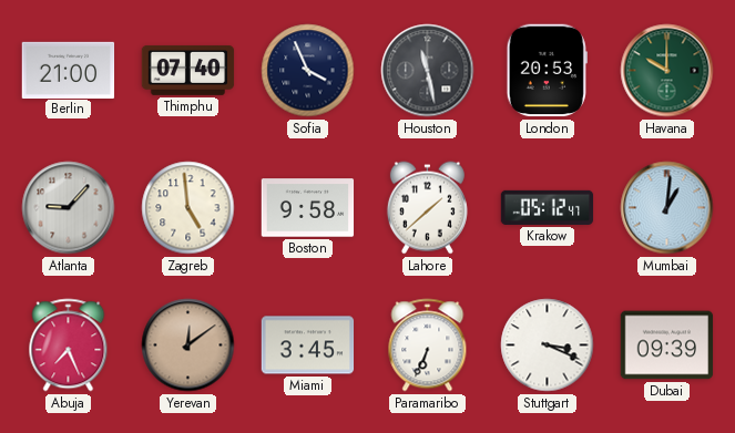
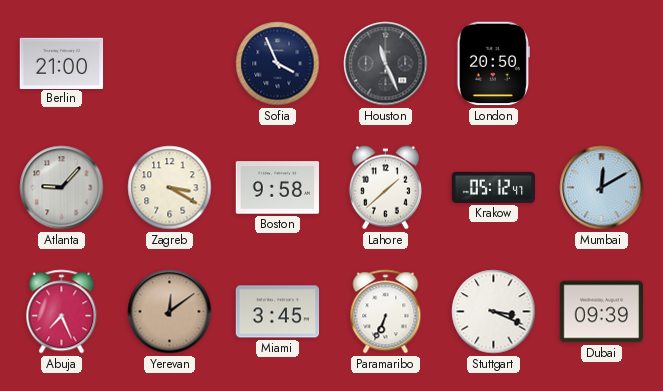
Thimphu: 07:40 -> none
Houston: 11:28 -> 11:26
London: 20:53 -> 20:50
Havana: 10:00 -> none
Zagreb: 4:59 -> 3:20
Mumbai: 1:01 -> 12:10
